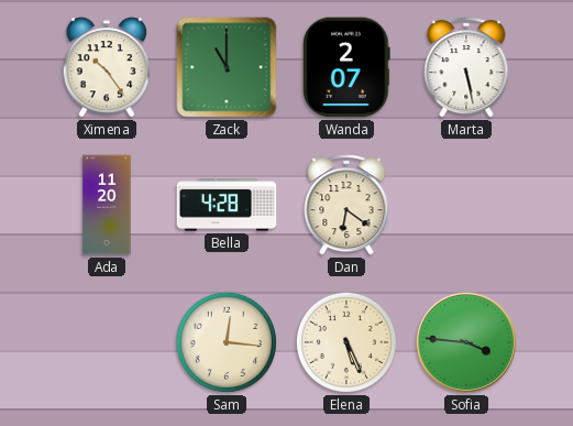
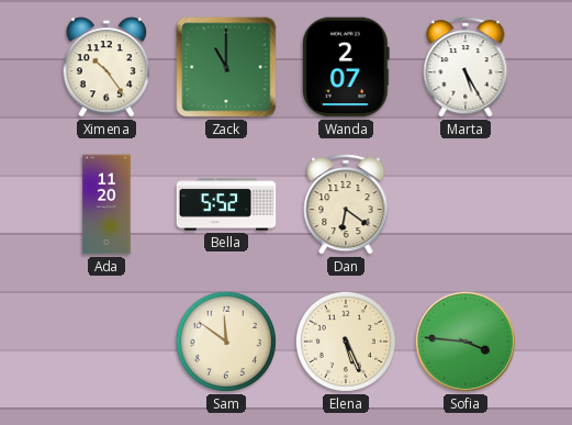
Marta: 5:28 -> 5:25
Bella: 4:28 -> 5:52
Sam: 12:16 -> 11:51
